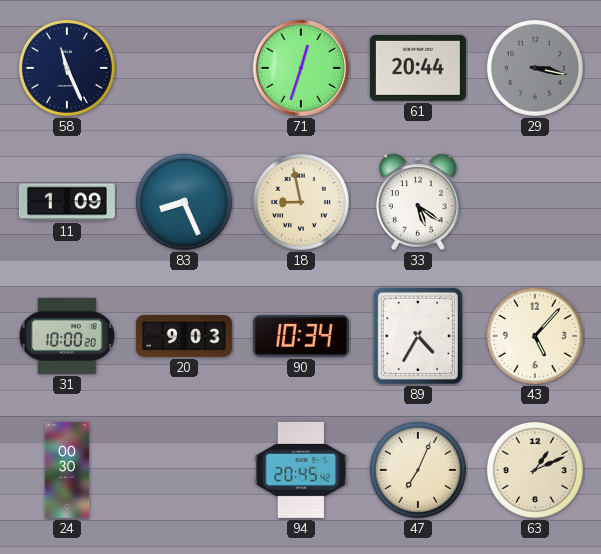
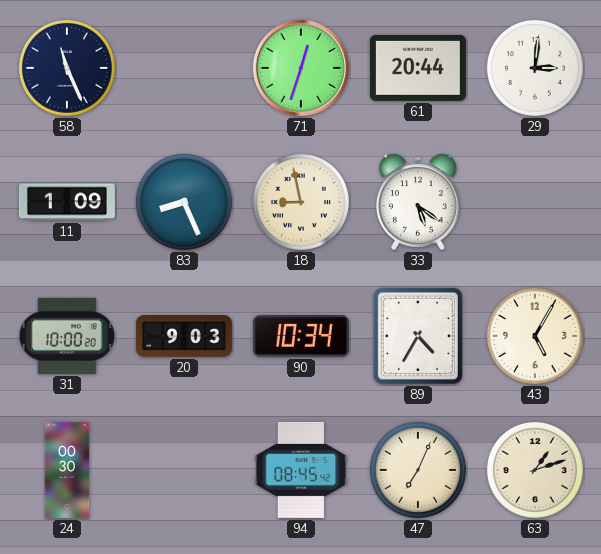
29: 3:17 -> 3:01
29 dial: grey -> white
43: 5:07 -> 5:05
94: 20:45 -> 08:45
63: 1:11 -> 1:12
